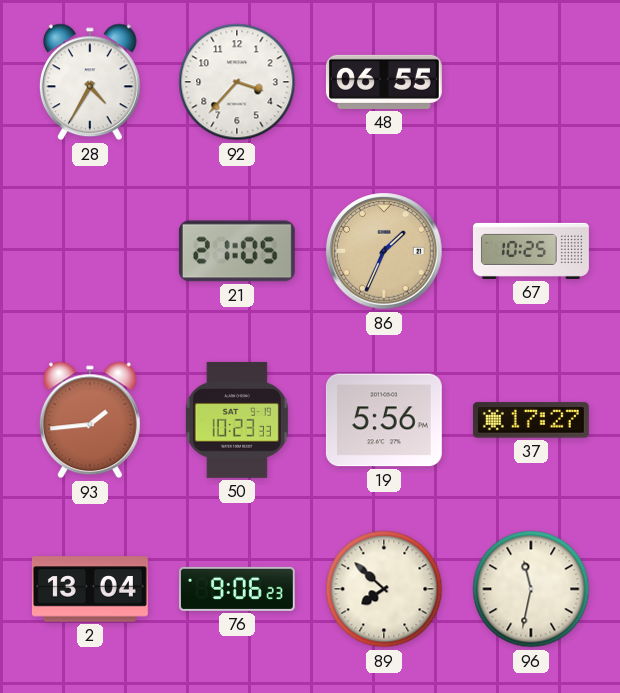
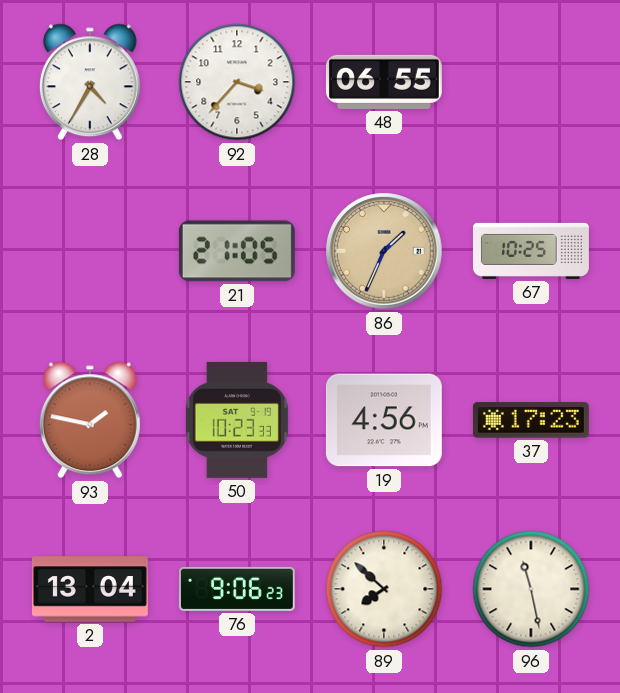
93: 1:44 -> 1:47
19: 5:56 -> 4:56
37: 17:27 -> 17:23
96: 11:32 -> 11:28
